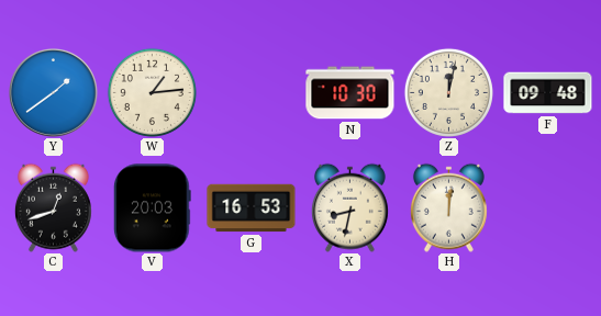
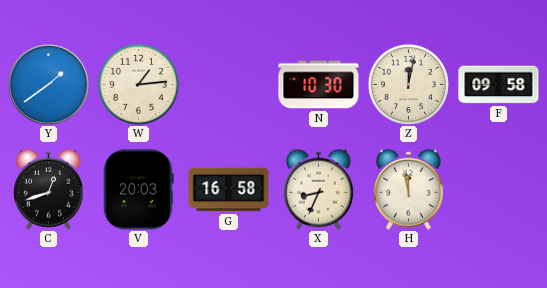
F: 09:48 -> 09:58
G: 16:53 -> 16:58
X: 8:32 -> 8:34
H: 12:01 -> 11:58
